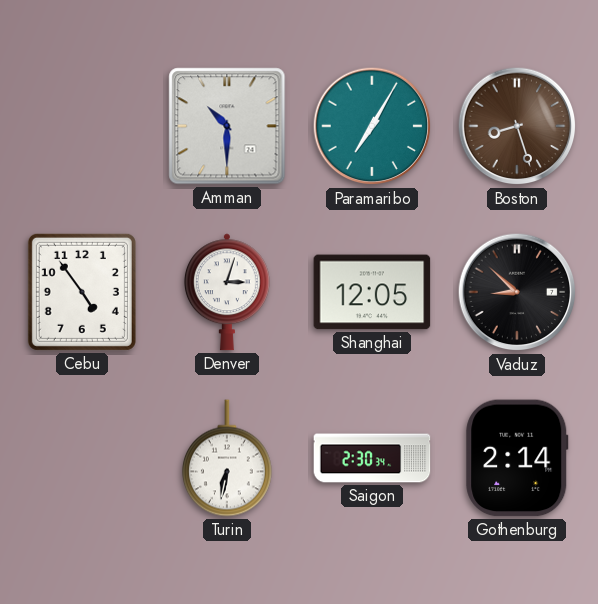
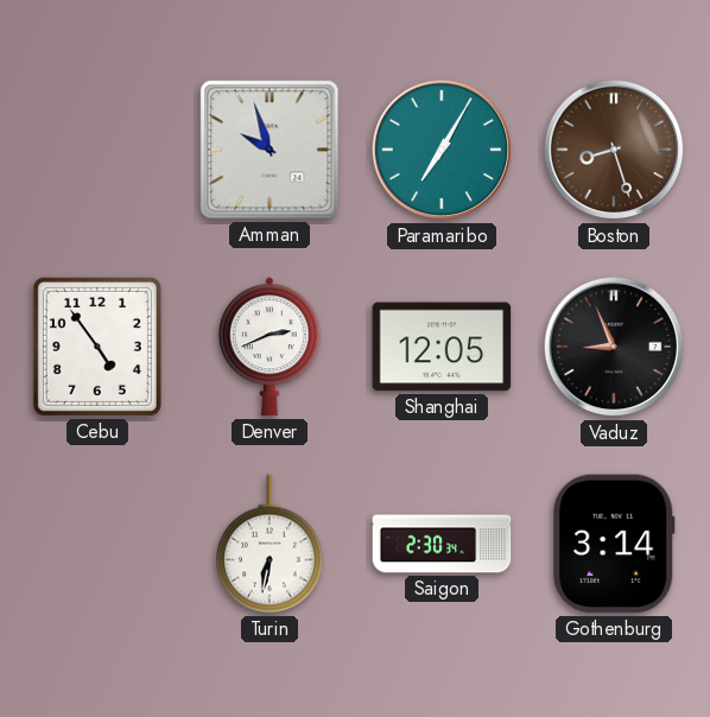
Amman: 10:30 -> 9:57
Denver: 3:03 -> 2:41
Vaduz: 8:52 -> 8:56
Gothenburg: 2:14 -> 3:14
